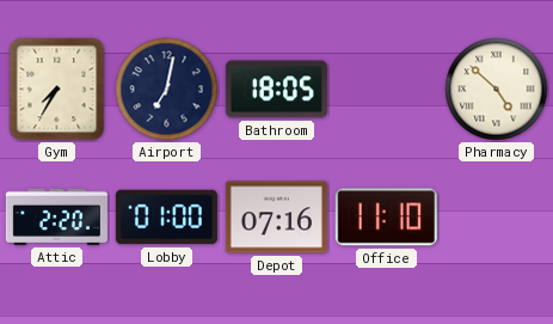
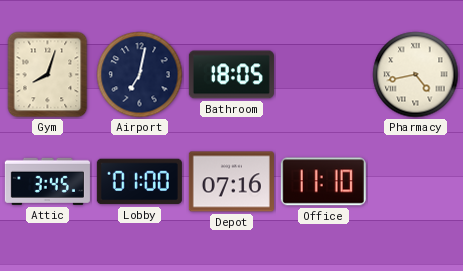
Gym: 7:35 -> 8:03
Pharmacy: 4:52 -> 4:43
Attic: 2:20 -> 3:45
